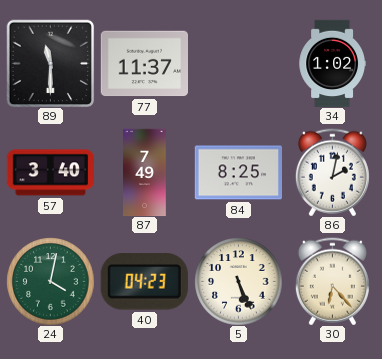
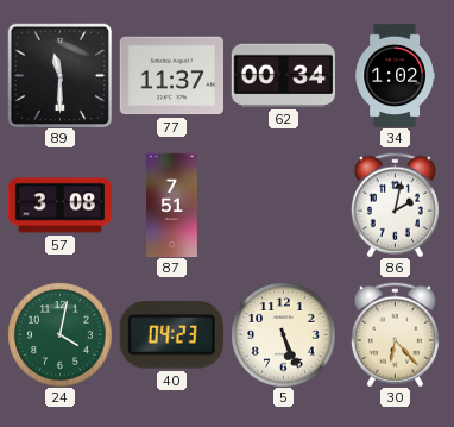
62: none -> 00:34
57: 3:40 -> 3:08
87: 7:49 -> 7:51
84: 8:25 -> none
